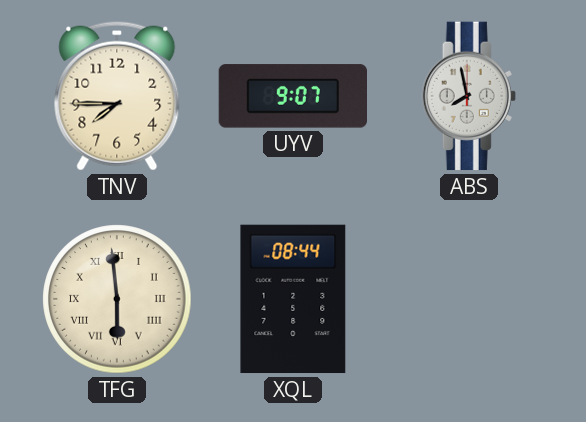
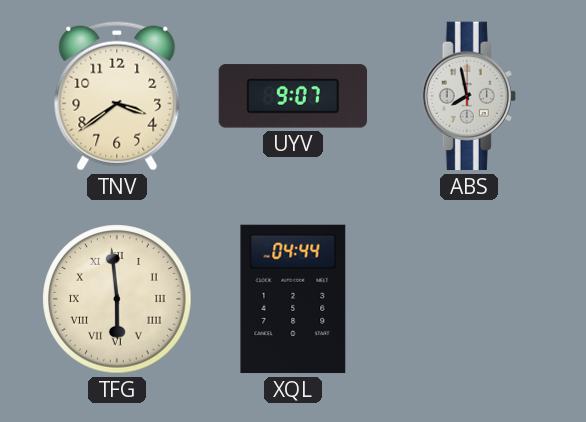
TNV: 7:45 -> 3:39
XQL: 08:44 -> 04:44
